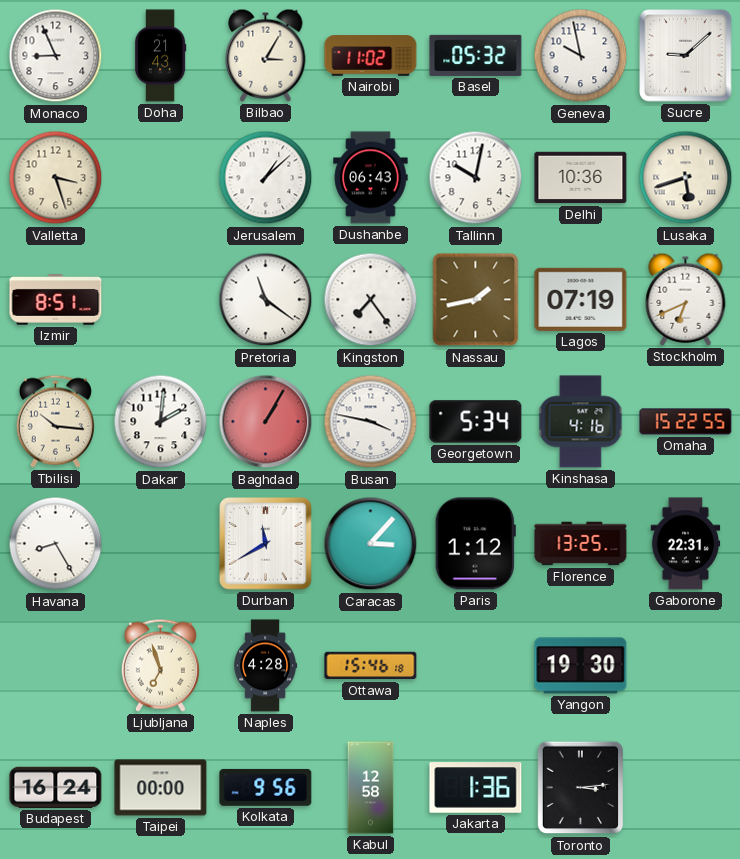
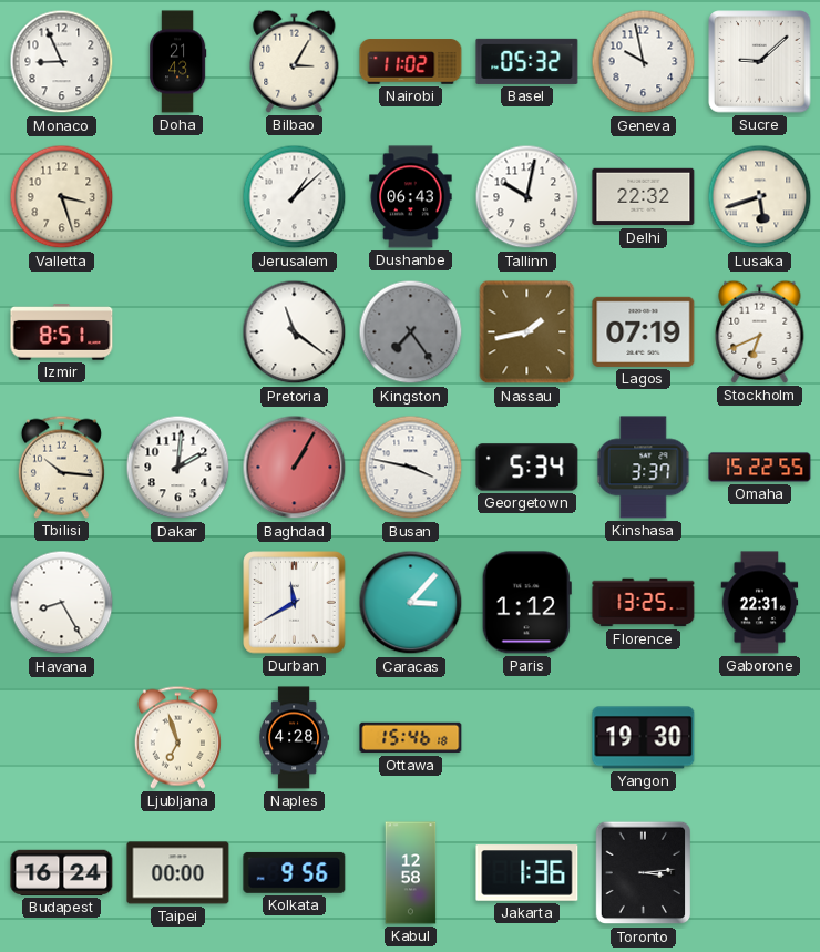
Delhi: 10:36 -> 22:32
Kingston dial: white -> grey
Kinshasa: 4:16 -> 3:37
